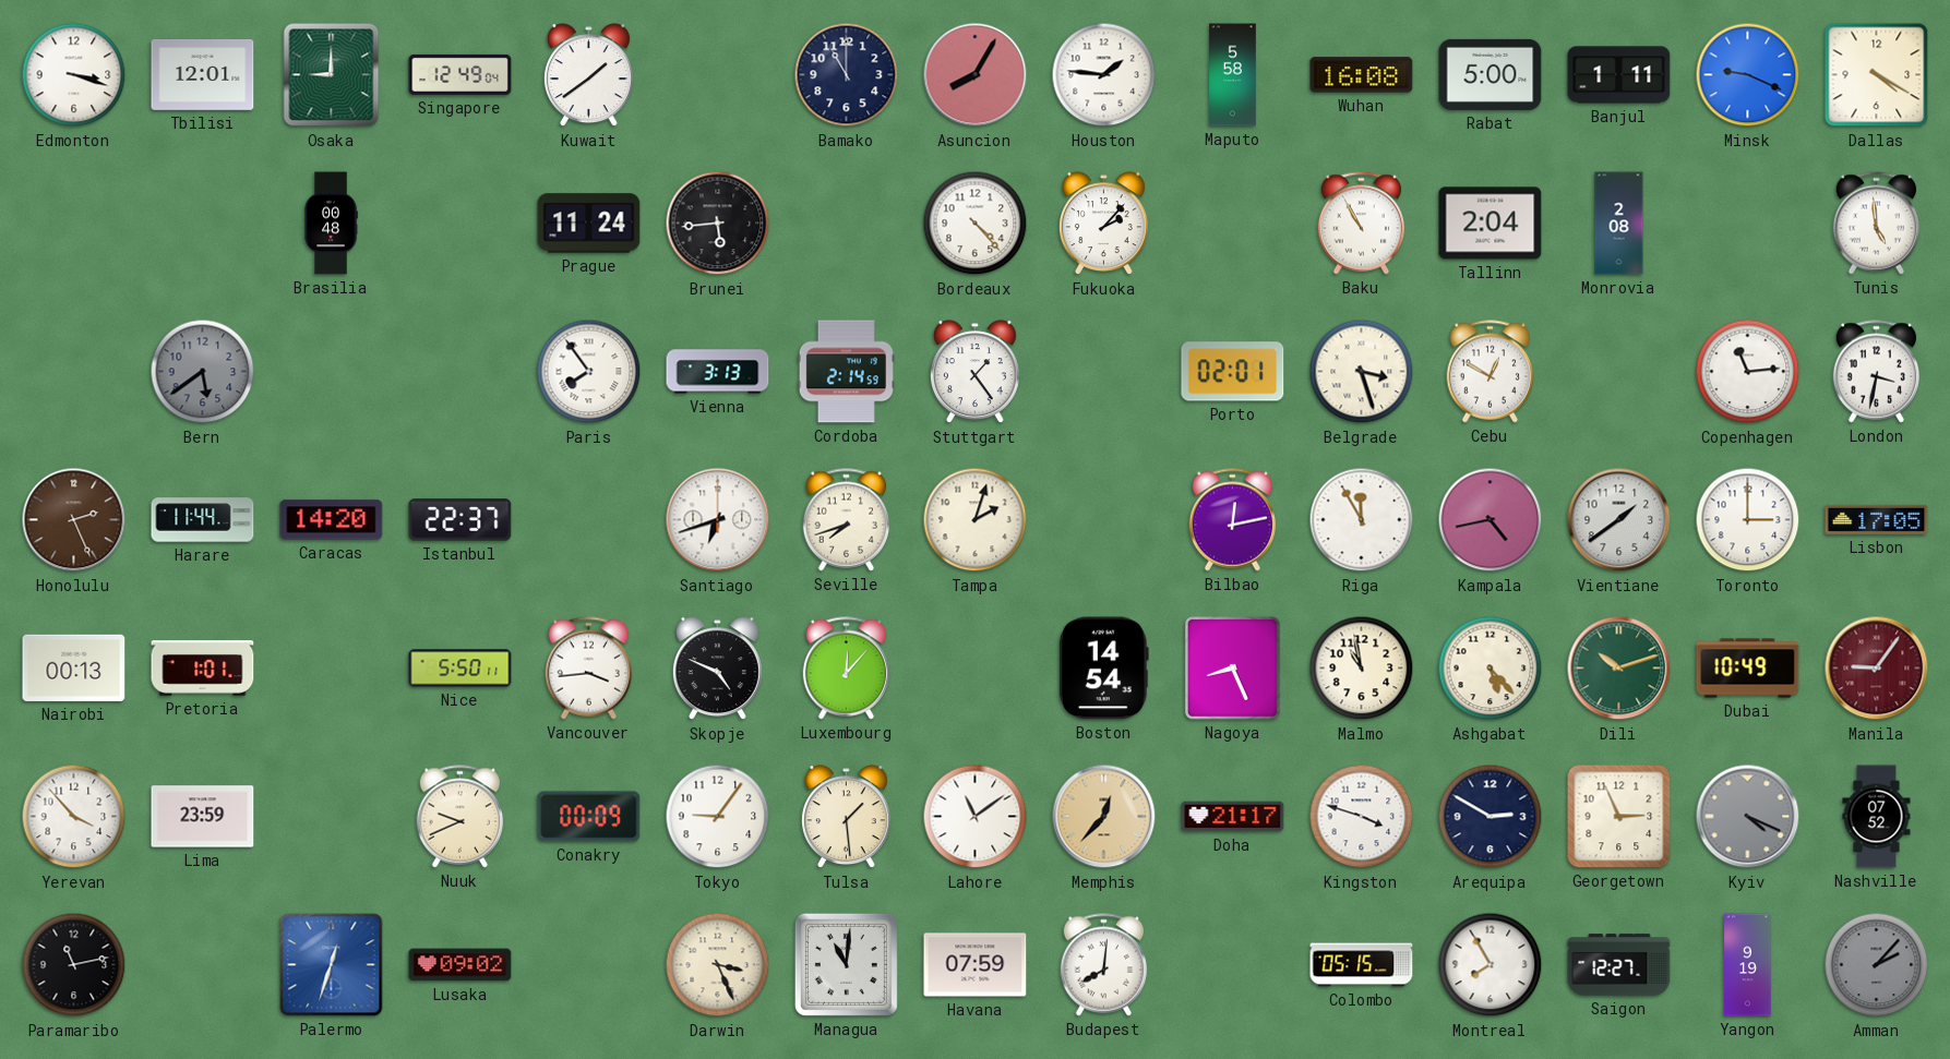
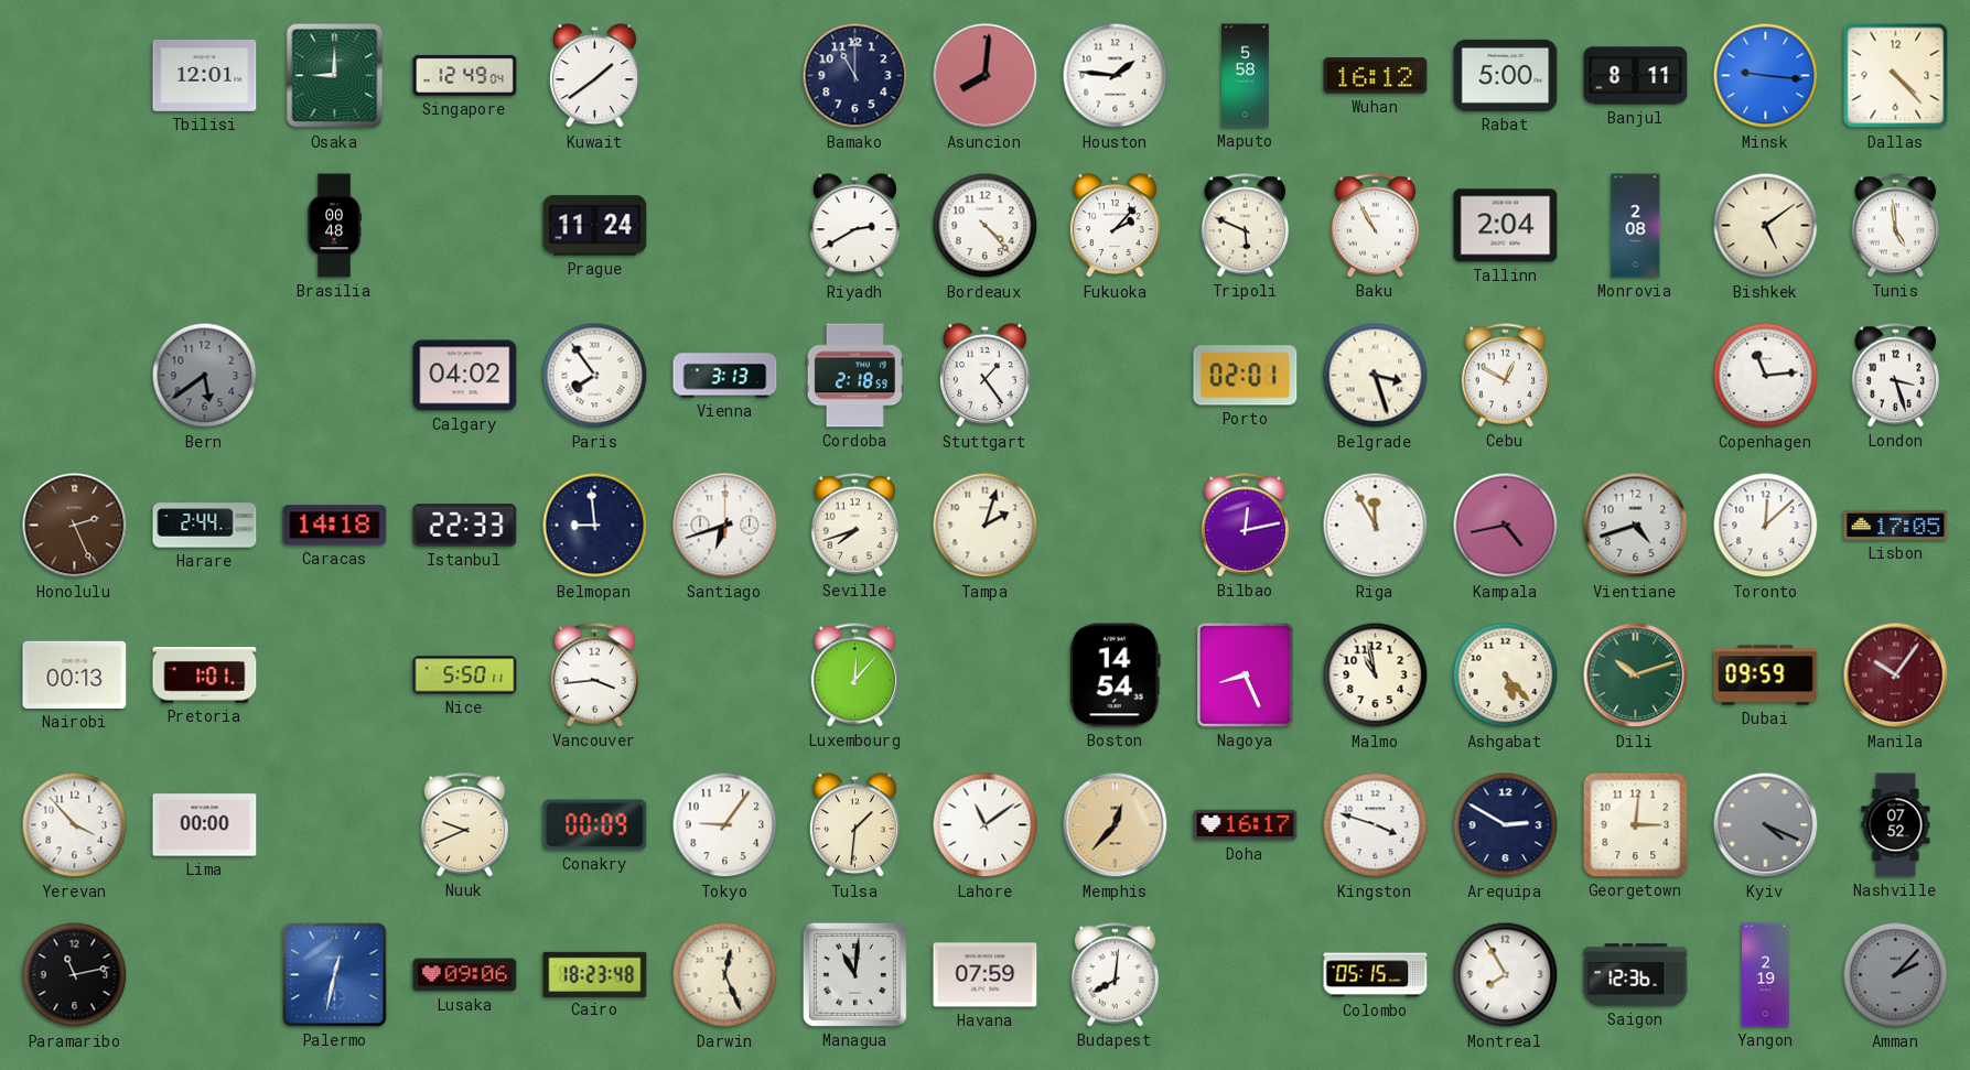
Edmonton: 3:18 -> none
Asuncion: 8:05 -> 8:01
Wuhan: 16:08 -> 16:12
Banjul: 1:11 -> 8:11
Minsk: 9:19 -> 9:16
Dallas: 4:20 -> 4:23
Brunei: 5:44 -> none
Riyadh: none -> 2:40
Tripoli: none -> 5:49
Bishkek: none -> 5:09
Calgary: none -> 04:02
Cordoba: 2:14 -> 2:18
London: 3:32 -> 3:27
Harare: 11:44 -> 2:44
Caracas: 14:20 -> 14:18
Istanbul: 22:37 -> 22:33
Belmopan: none -> 8:59
Vientiane: 1:39 -> 4:42
Toronto: 3:00 -> 12:08
Skopje: 4:49 -> none
Dubai: 10:49 -> 09:59
Manila: 9:06 -> 10:06
Lima: 23:59 -> 00:00
Tulsa: 1:29 -> 1:31
Doha: 21:17 -> 16:17
Georgetown: 2:56 -> 3:01
Palermo: 12:33 -> 12:32
Lusaka: 09:02 -> 09:06
Cairo: none -> 18:23
Darwin: 3:26 -> 12:26
Saigon: 12:27 -> 12:36
Yangon: 9:19 -> 2:19
